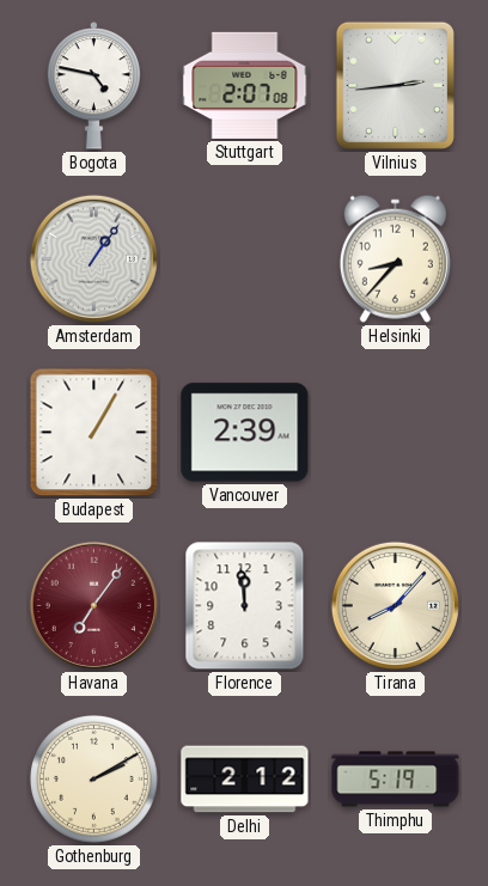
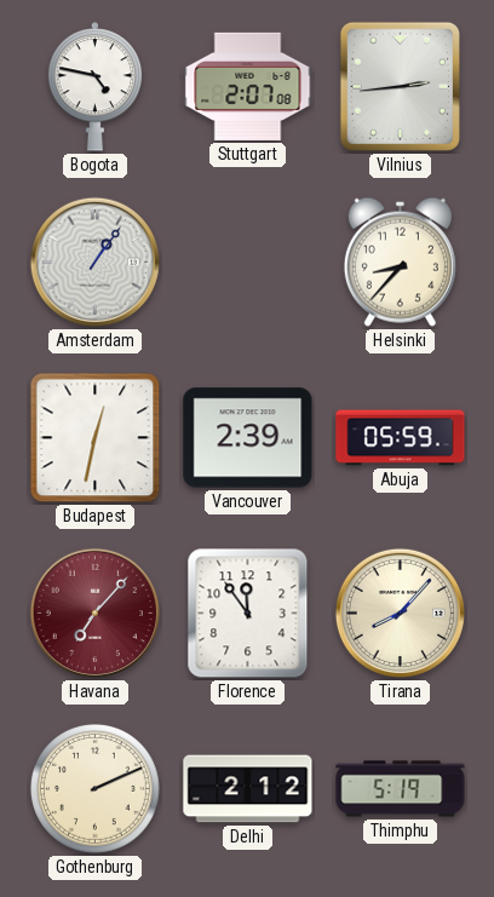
Budapest: 1:05 -> 12:32
Abuja: none -> 05:59
Havana: 7:06 -> 7:07
Florence: 11:59 -> 11:54
Gothenburg: 2:10 -> 2:11
